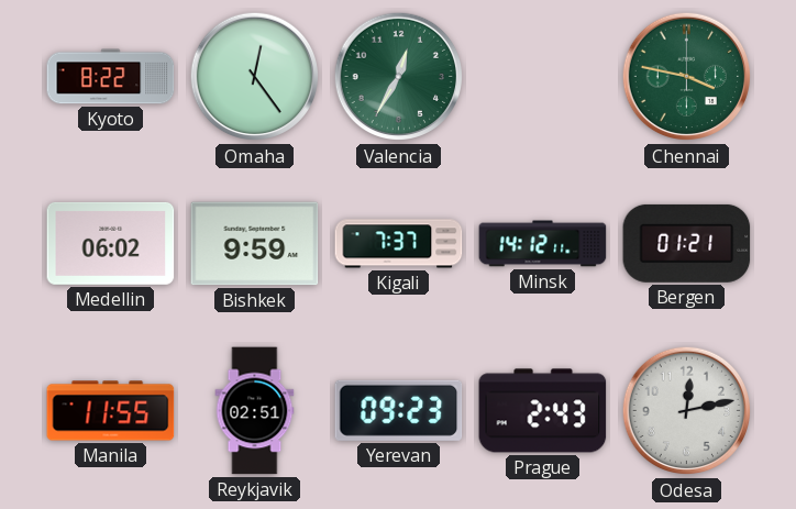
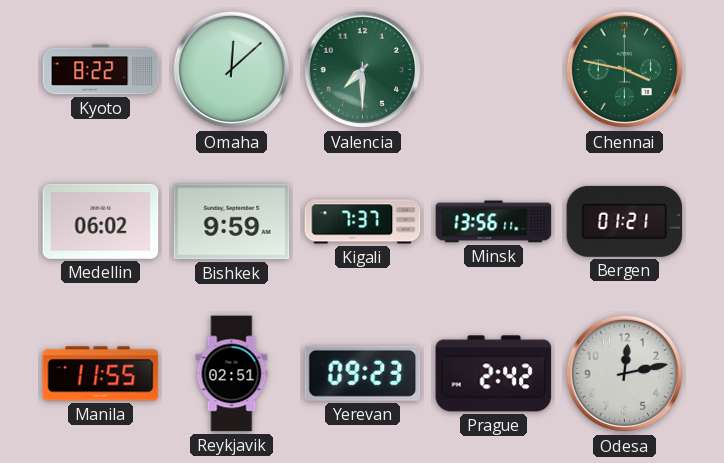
Omaha: 12:24 -> 12:08
Valencia: 12:35 -> 7:30
Minsk: 14:12 -> 13:56
Prague: 2:43 -> 2:42
